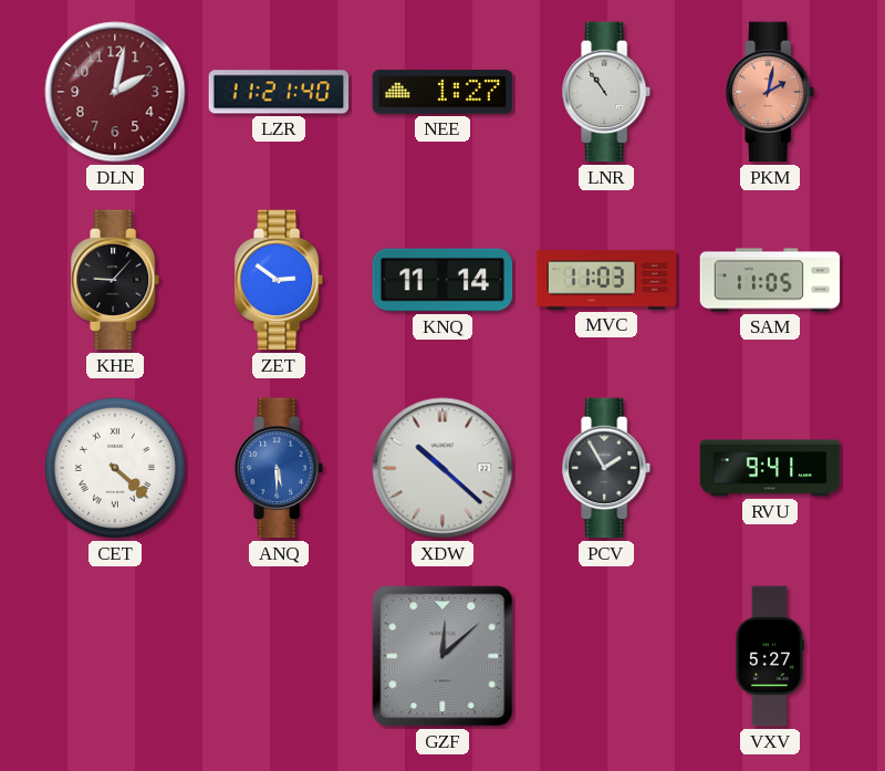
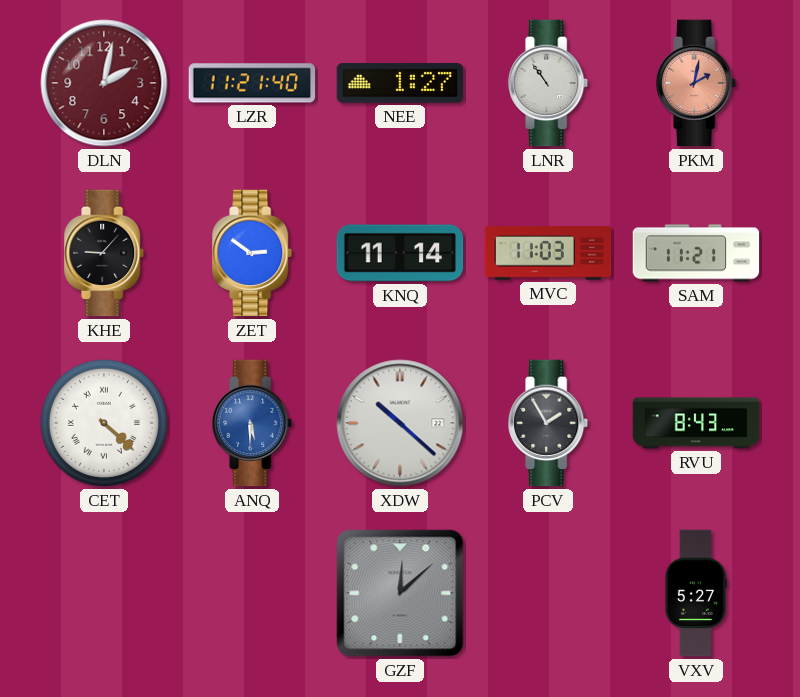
SAM: 11:05 -> 11:21
RVU: 9:41 -> 8:43
